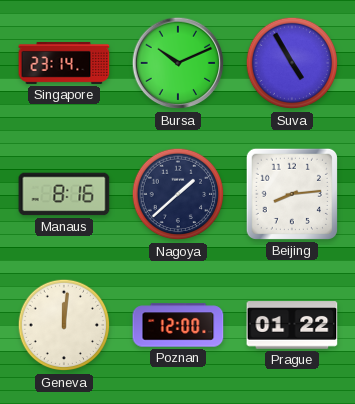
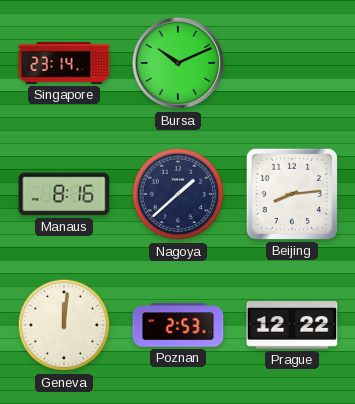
Suva: 4:55 -> none
Poznan: 12:00 -> 2:53
Prague: 01:22 -> 12:22
